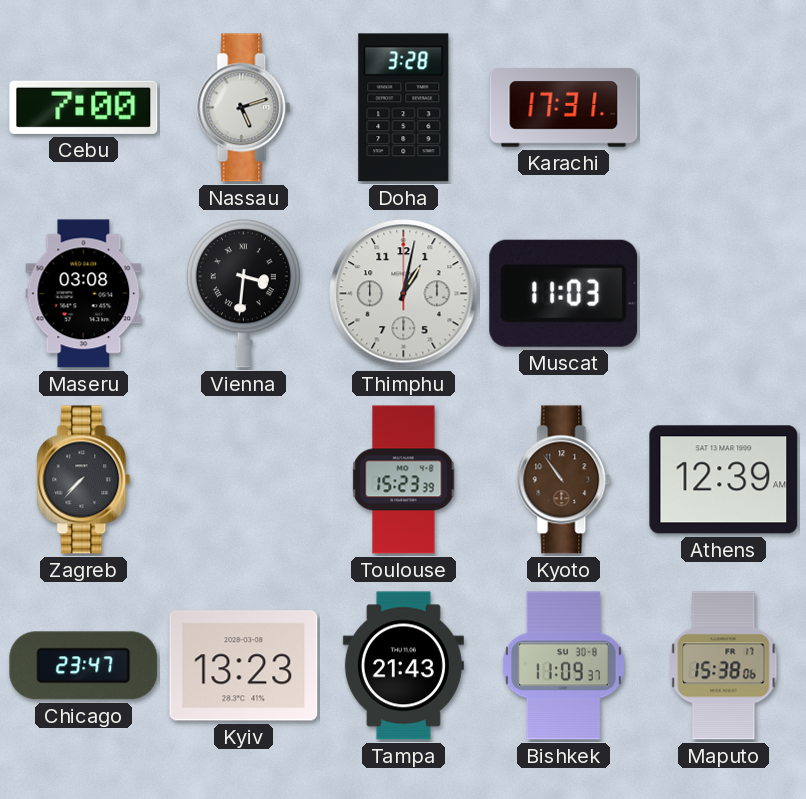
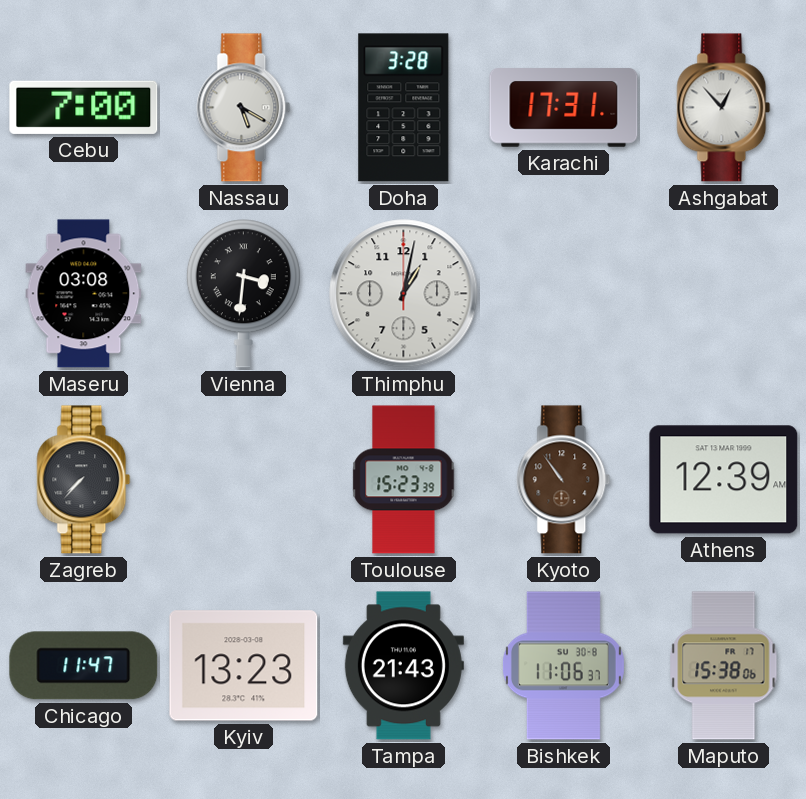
Nassau: 5:12 -> 5:20
Ashgabat: none -> 12:53
Muscat: 11:03 -> none
Chicago: 23:47 -> 11:47
Bishkek: 11:09 -> 11:06
